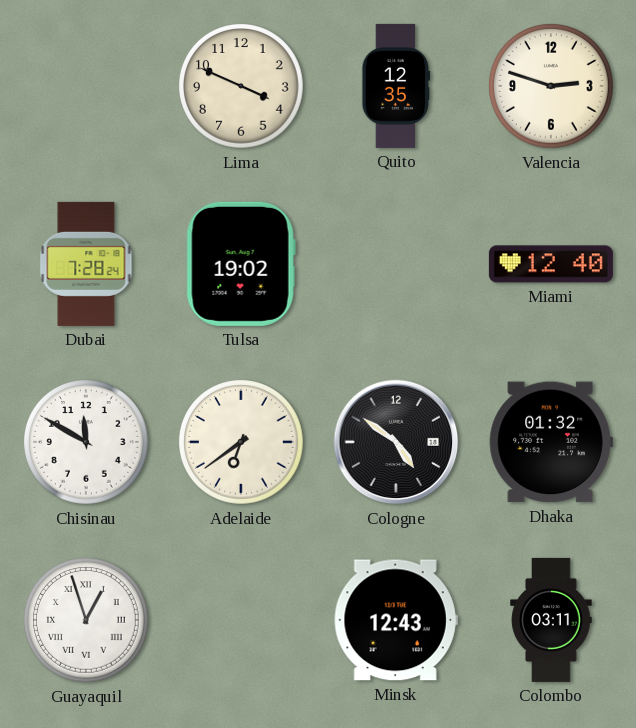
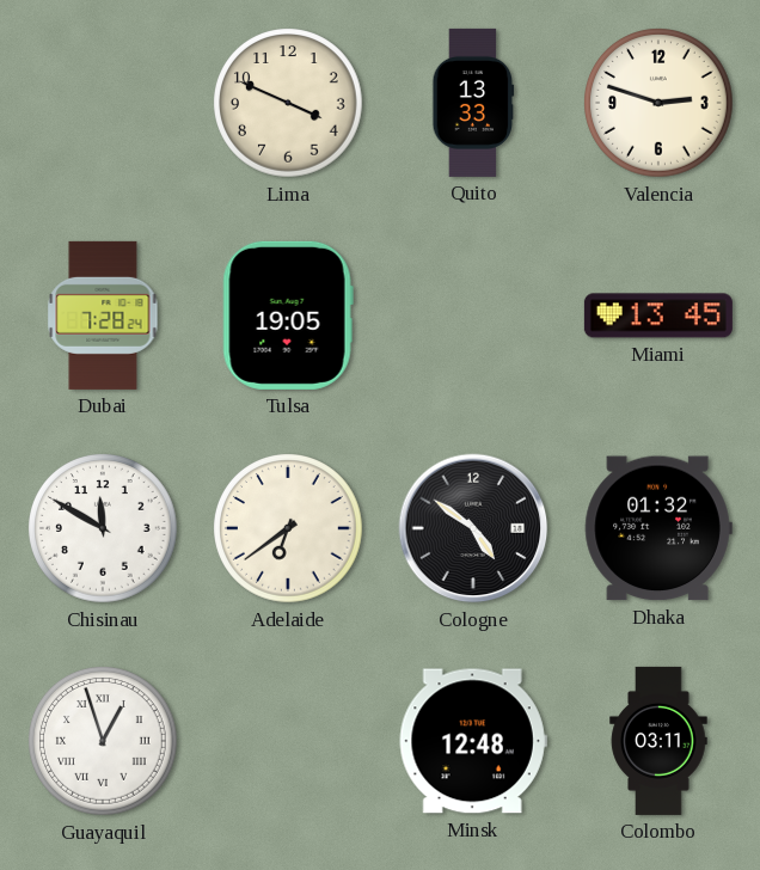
Quito: 12:35 -> 13:33
Tulsa: 19:02 -> 19:05
Miami: 12:40 -> 13:45
Minsk: 12:43 -> 12:48
